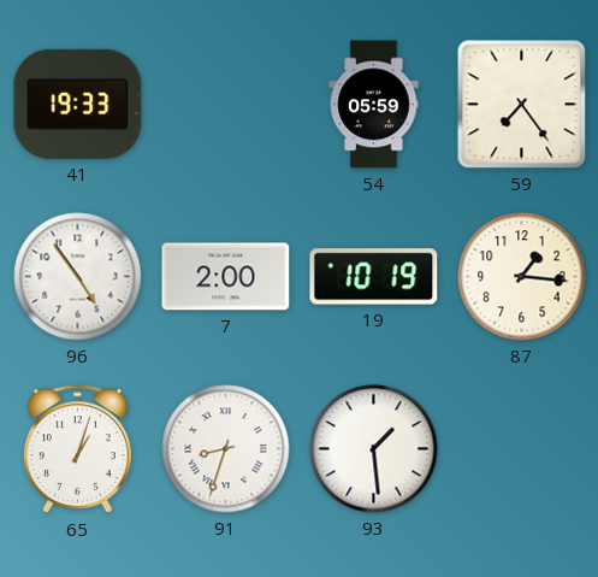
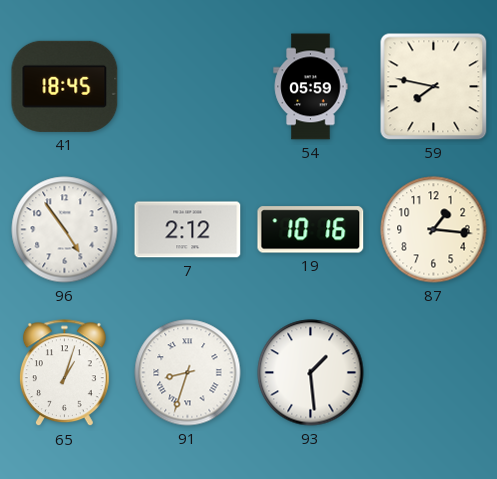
41: 19:33 -> 18:45
59: 7:24 -> 7:47
7: 2:00 -> 2:12
19: 10:19 -> 10:16
